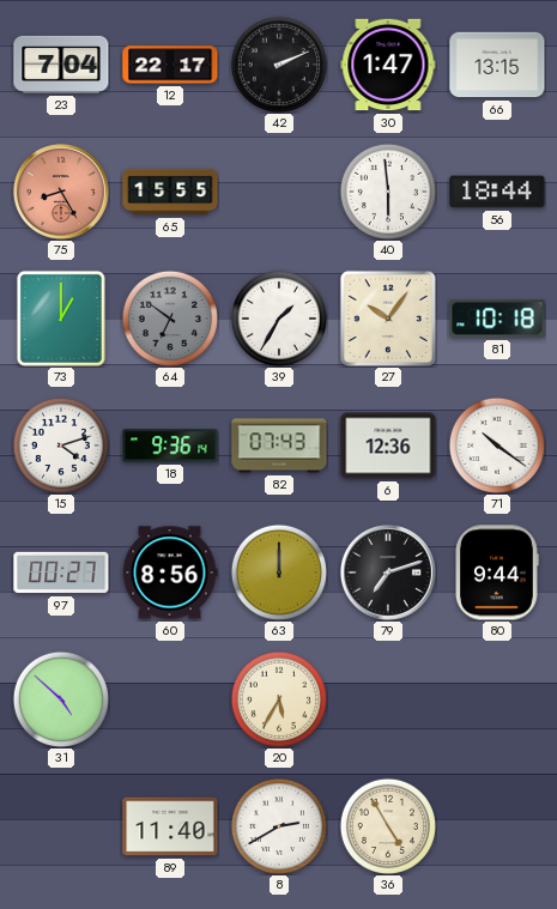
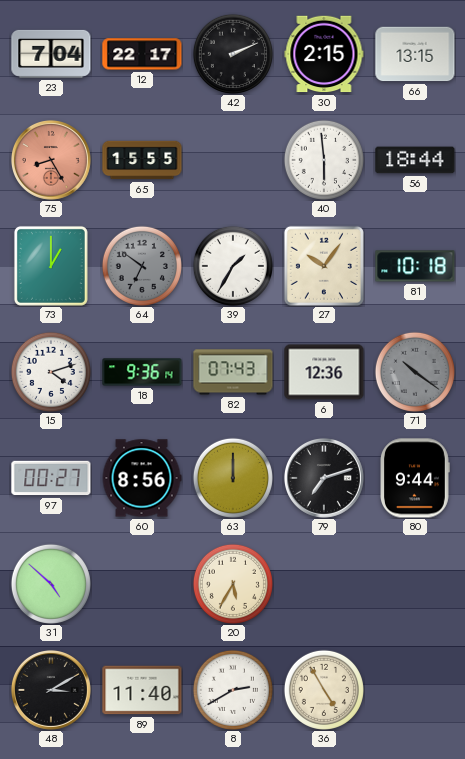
30: 1:47 -> 2:15
71 dial: white -> grey
48: none -> 3:10
